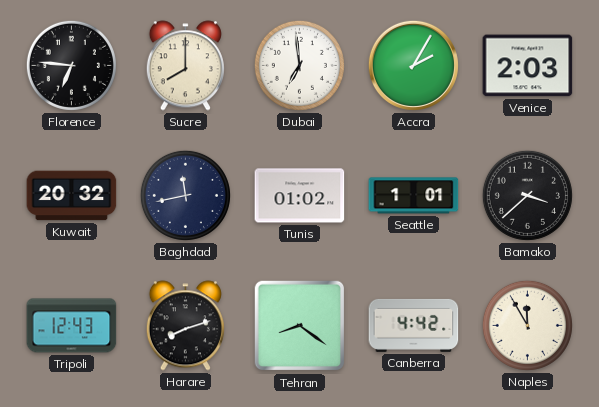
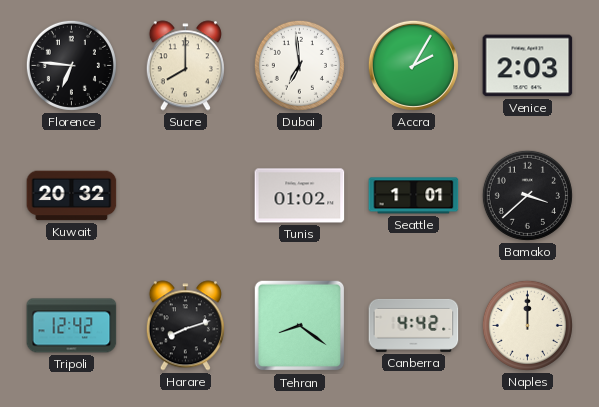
Baghdad: 11:43 -> none
Tripoli: 12:43 -> 12:42
Naples: 11:55 -> 12:00
